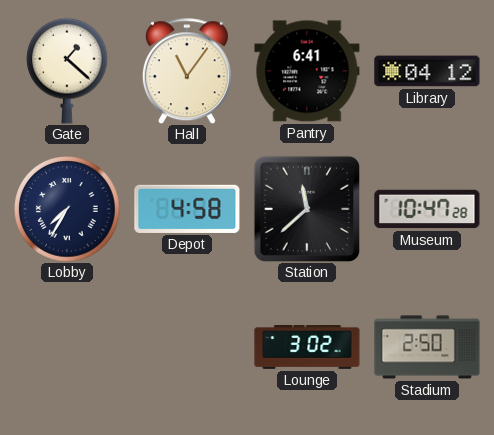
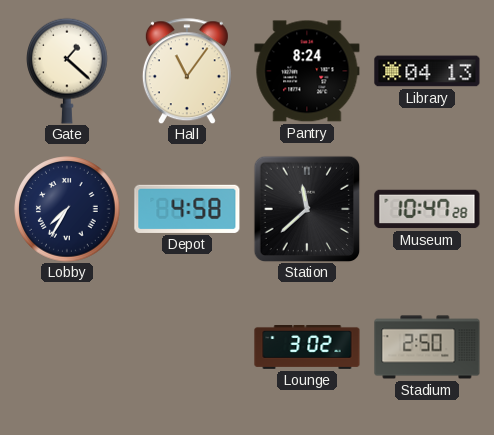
Pantry: 6:41 -> 8:24
Library: 04:12 -> 04:13
